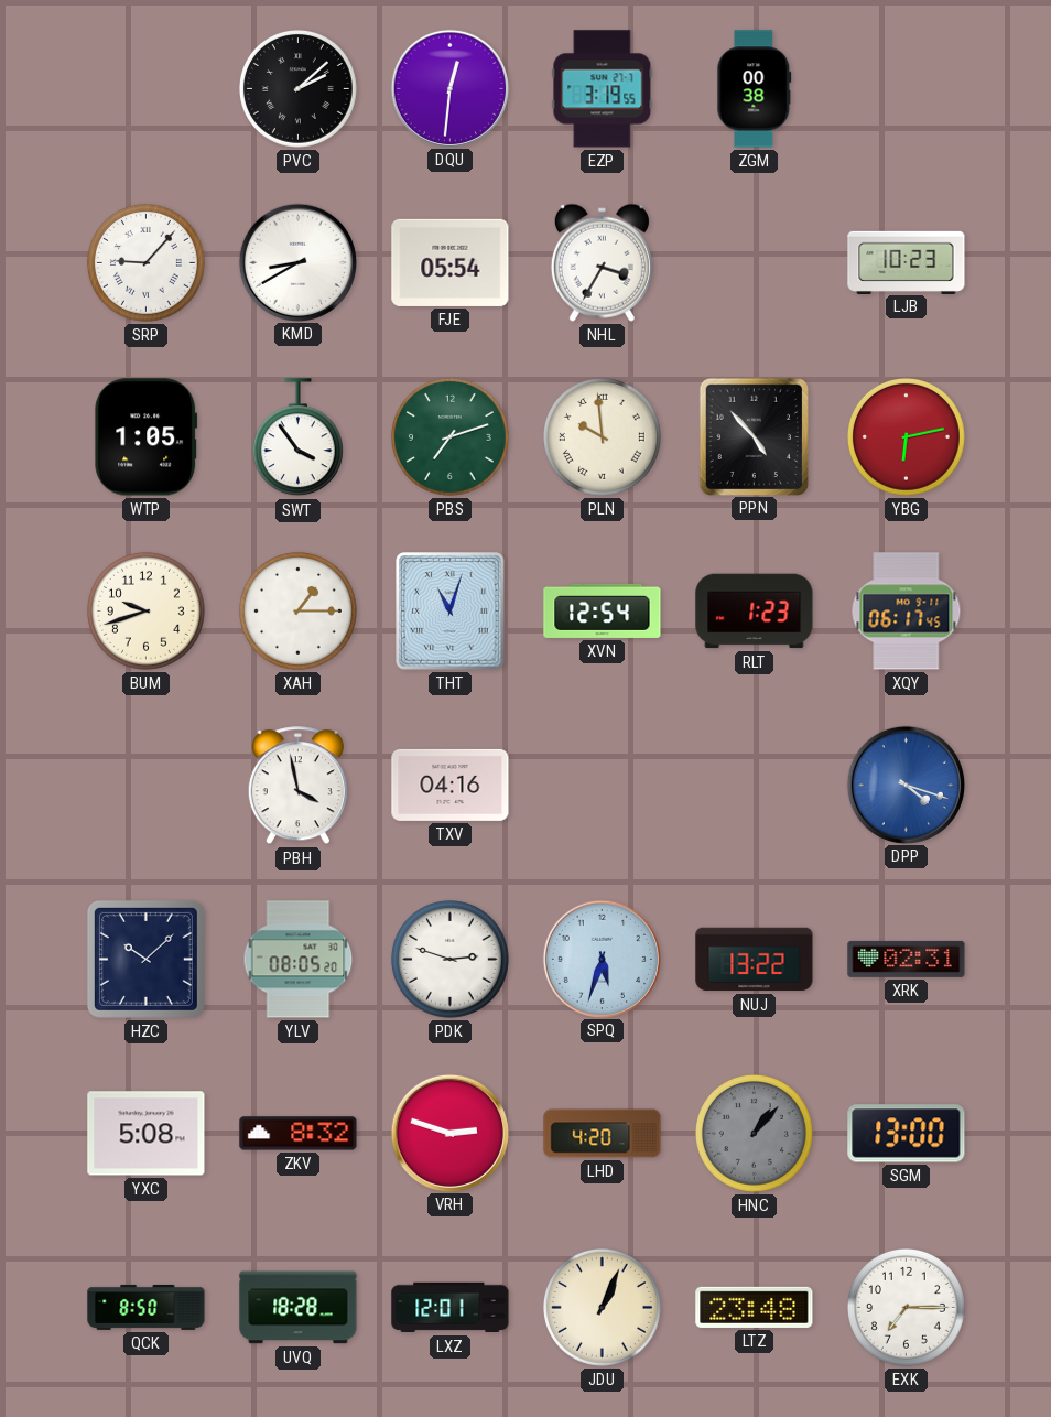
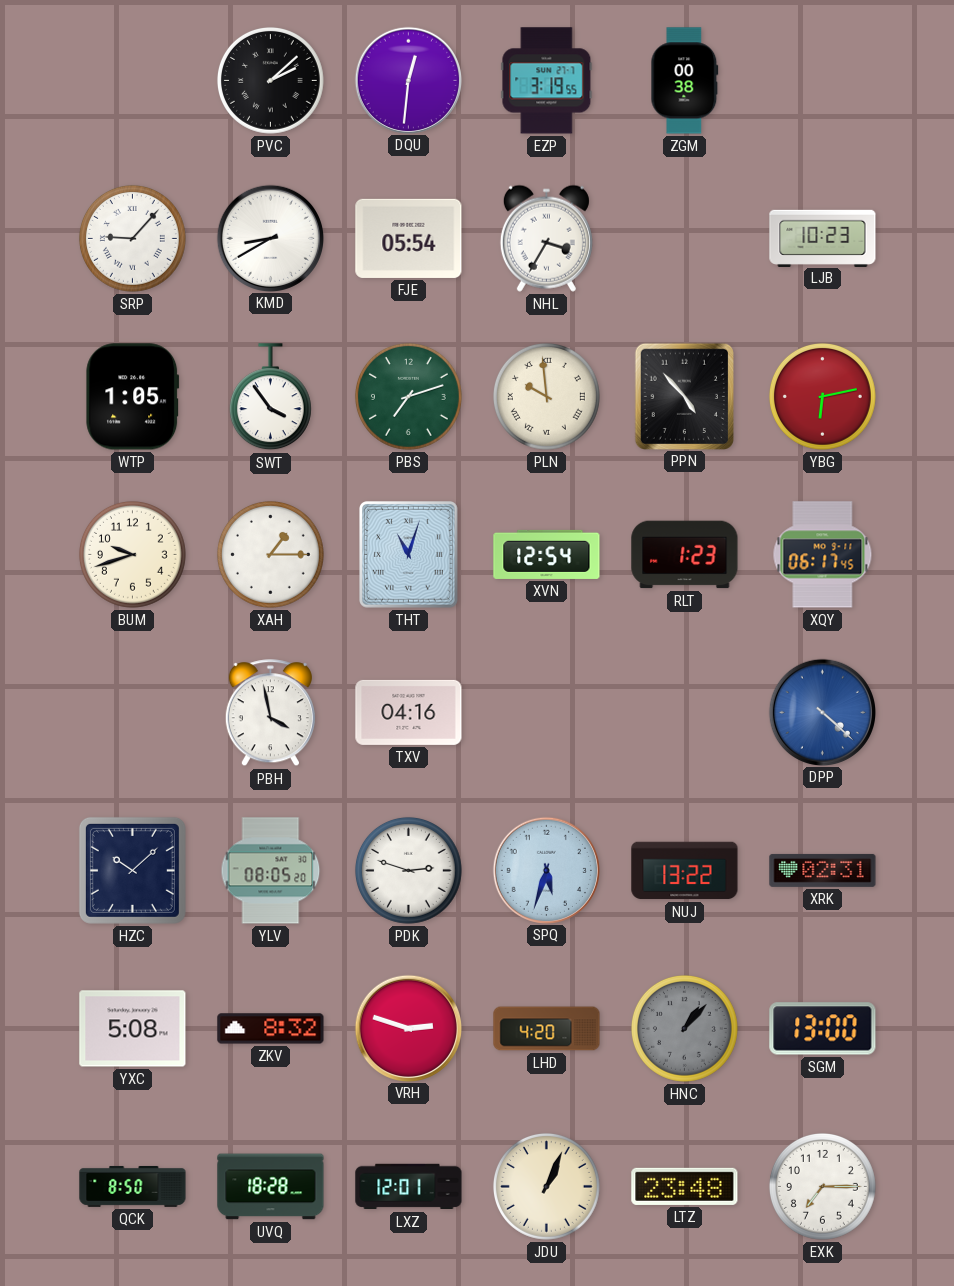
DPP: 4:18 -> 4:22
